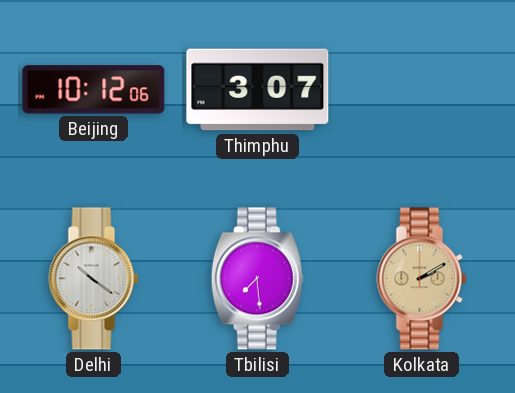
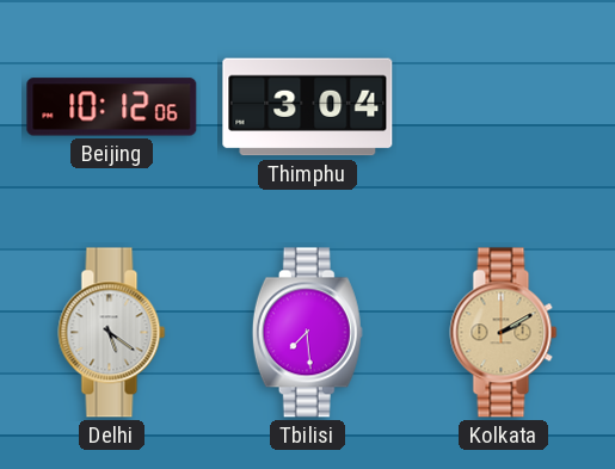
Thimphu: 3:07 -> 3:04
Delhi: 10:21 -> 5:21
